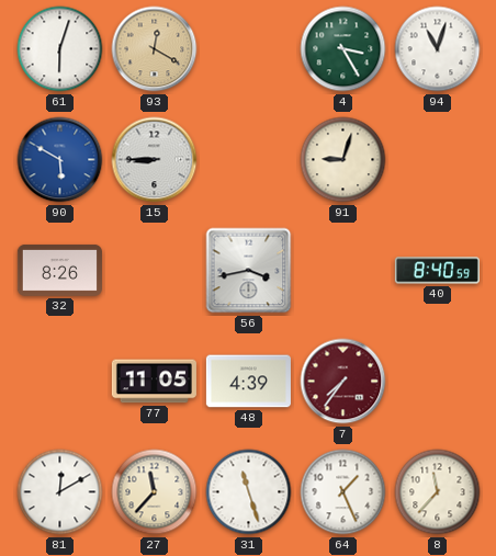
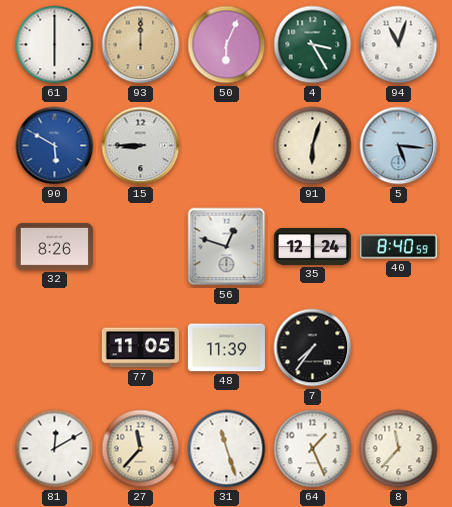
61: 6:03 -> 6:00
93: 12:20 -> 12:00
50: none -> 6:04
91: 9:03 -> 6:03
5: none -> 5:16
56: 3:43 -> 12:48
35: none -> 12:24
48: 4:39 -> 11:39
7 dial: burgundy -> black
